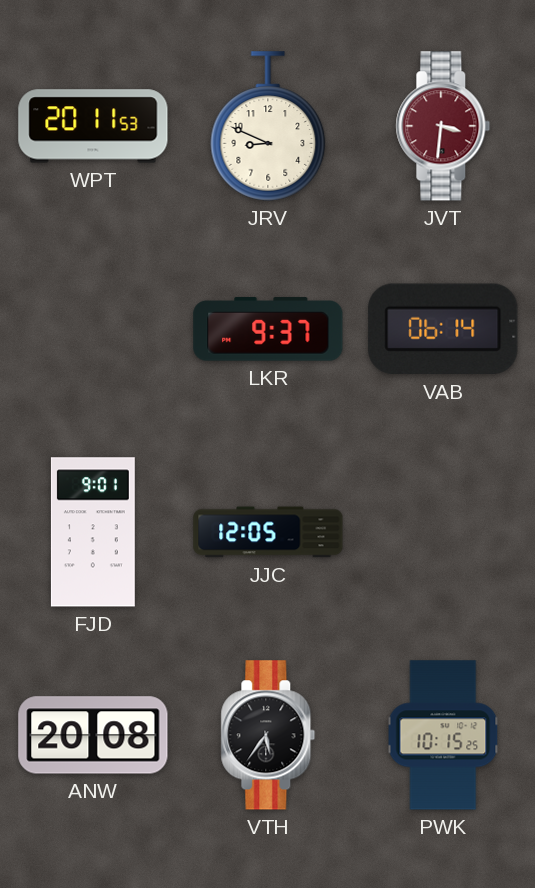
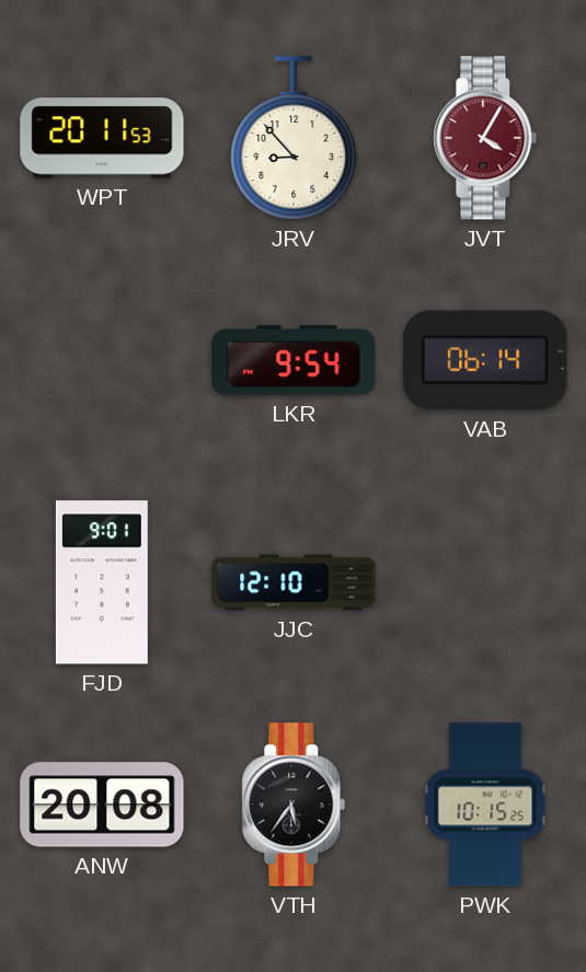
JRV: 8:49 -> 8:53
JVT: 3:31 -> 4:05
LKR: 9:37 -> 9:54
JJC: 12:05 -> 12:10
